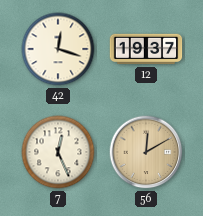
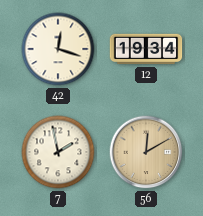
12: 19:37 -> 19:34
7: 12:26 -> 1:58
